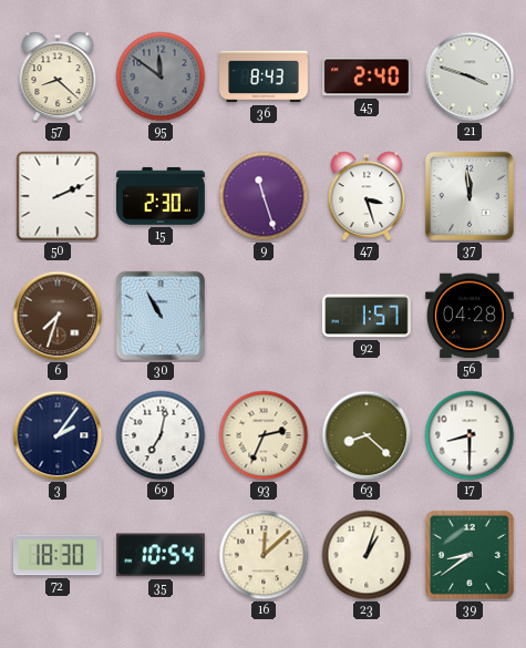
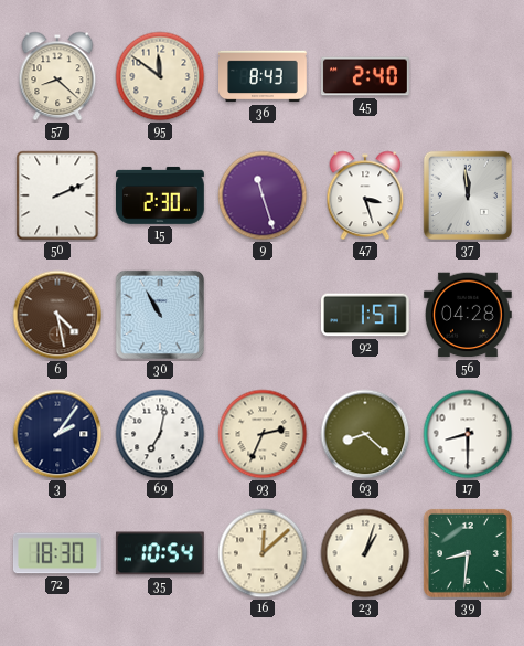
95 dial: grey -> cream
21: 3:48 -> none
6: 7:33 -> 4:28
39: 8:39 -> 8:31
